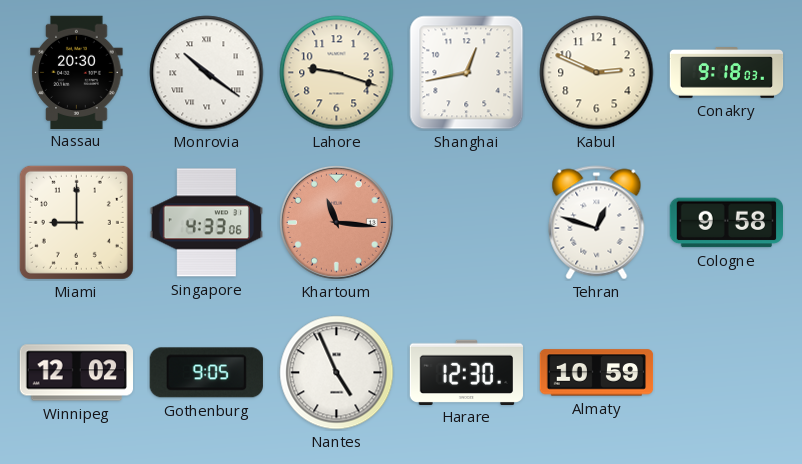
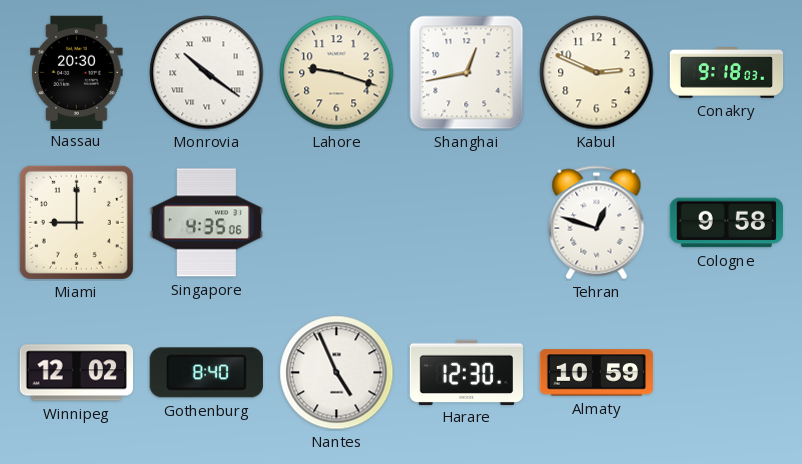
Singapore: 4:33 -> 4:35
Khartoum: 11:16 -> none
Gothenburg: 9:05 -> 8:40
